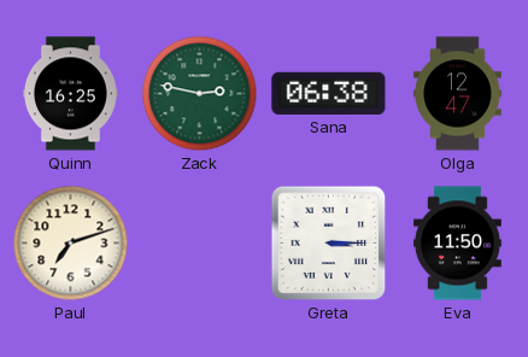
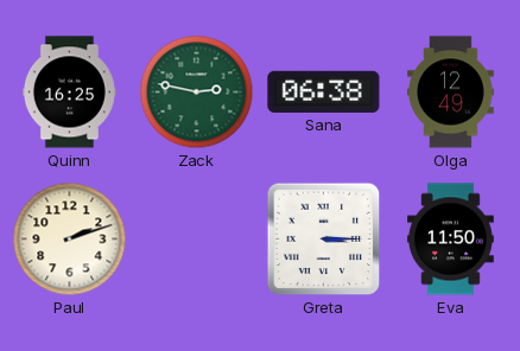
Olga: 12:47 -> 12:49
Paul: 7:12 -> 2:12
